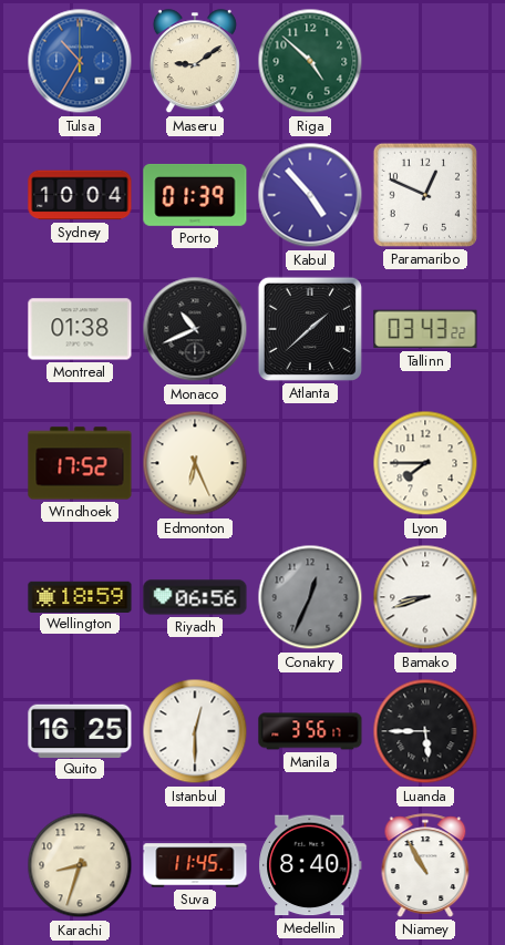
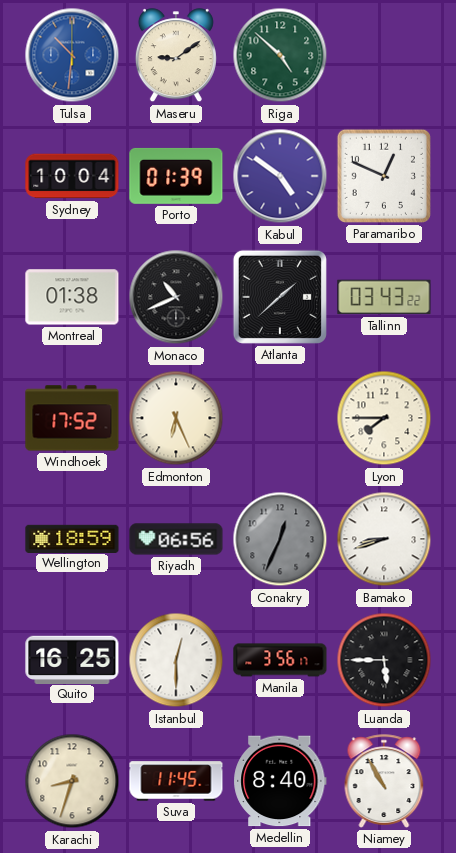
Tulsa: 10:35 -> 10:31
Kabul: 4:53 -> 4:51
